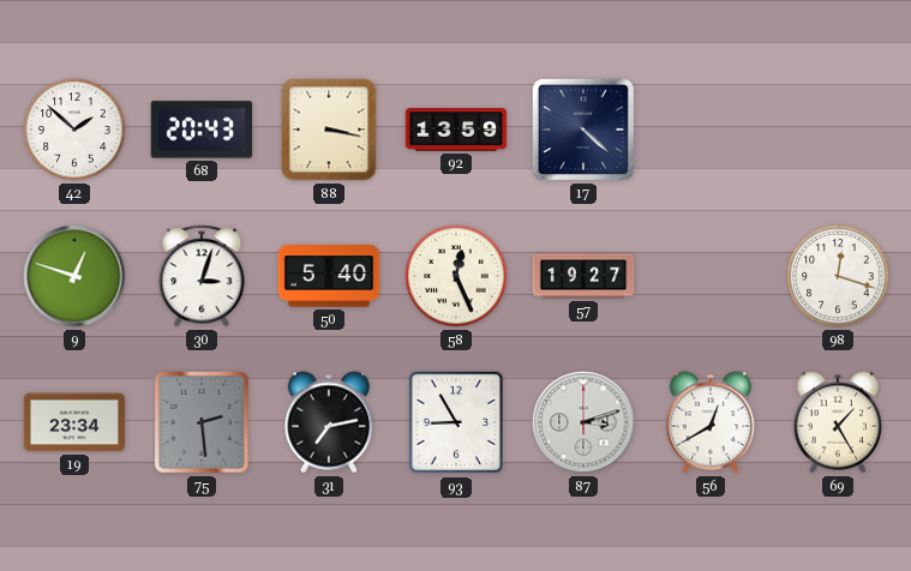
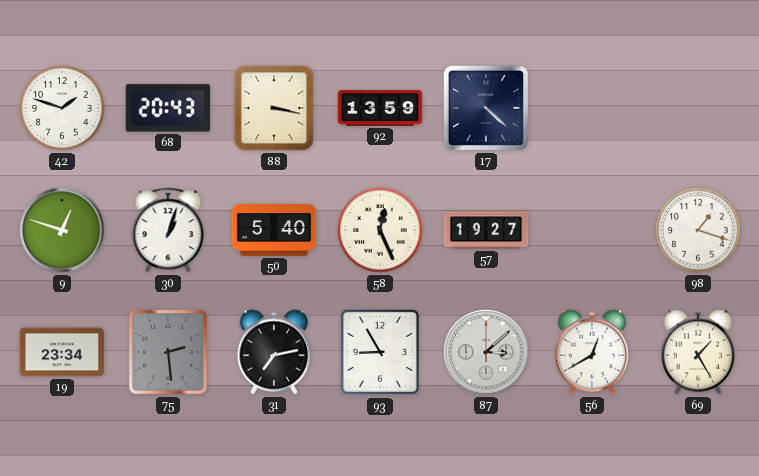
42: 1:52 -> 1:48
30: 3:03 -> 1:03
98: 12:18 -> 1:18
87: 3:12 -> 3:08
